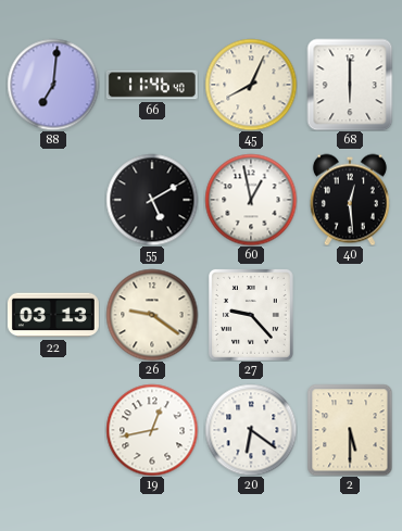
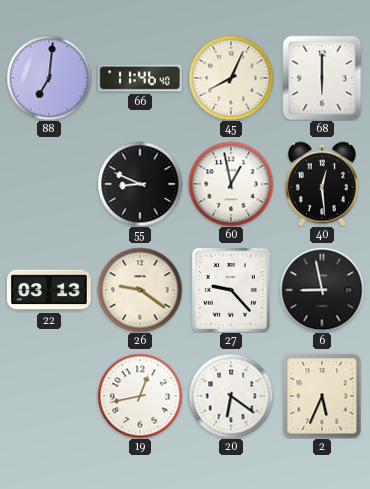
55: 5:10 -> 8:49
6: none -> 8:58
2: 5:30 -> 5:34
